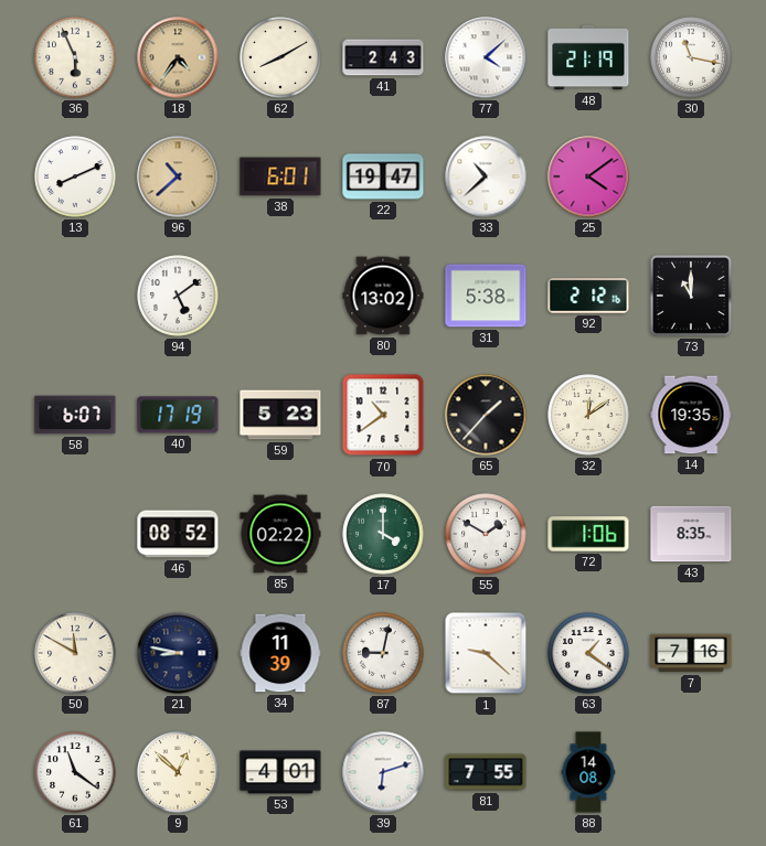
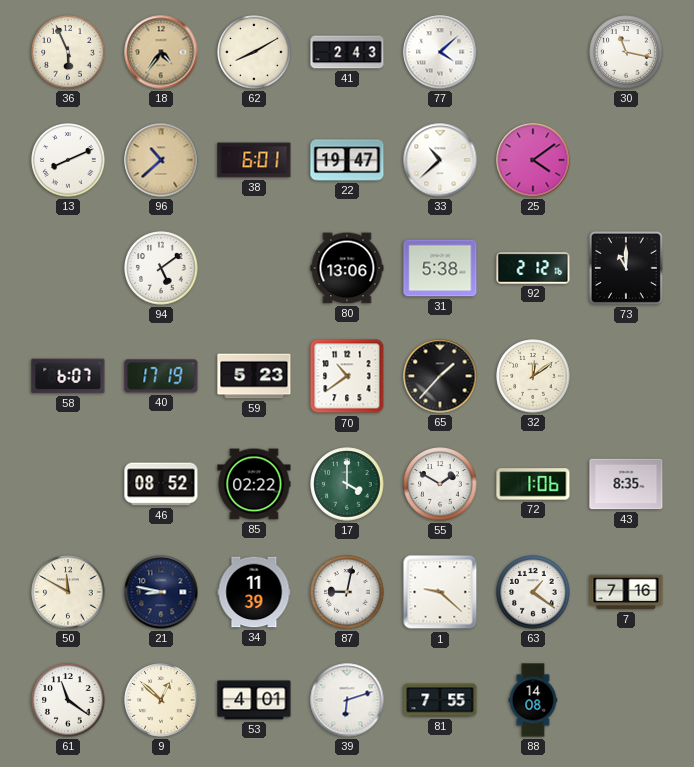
48: 21:19 -> none
80: 13:02 -> 13:06
14: 19:35 -> none
